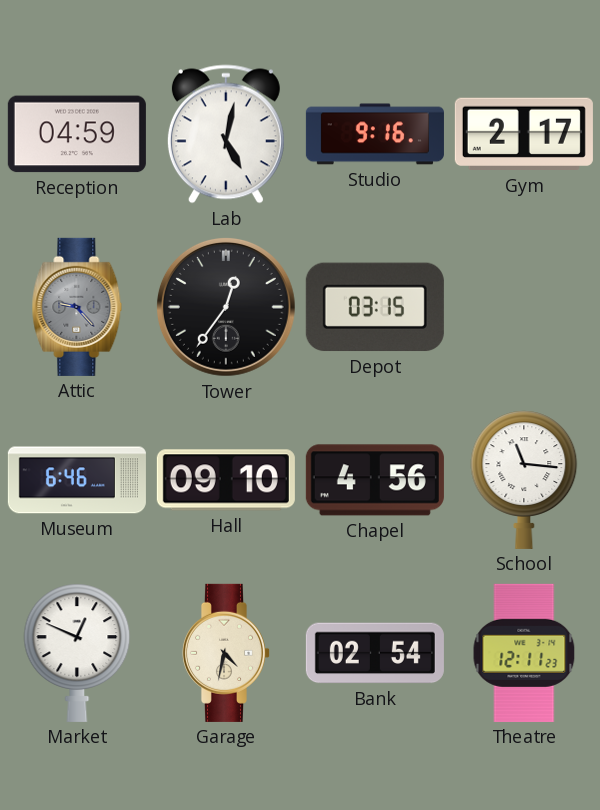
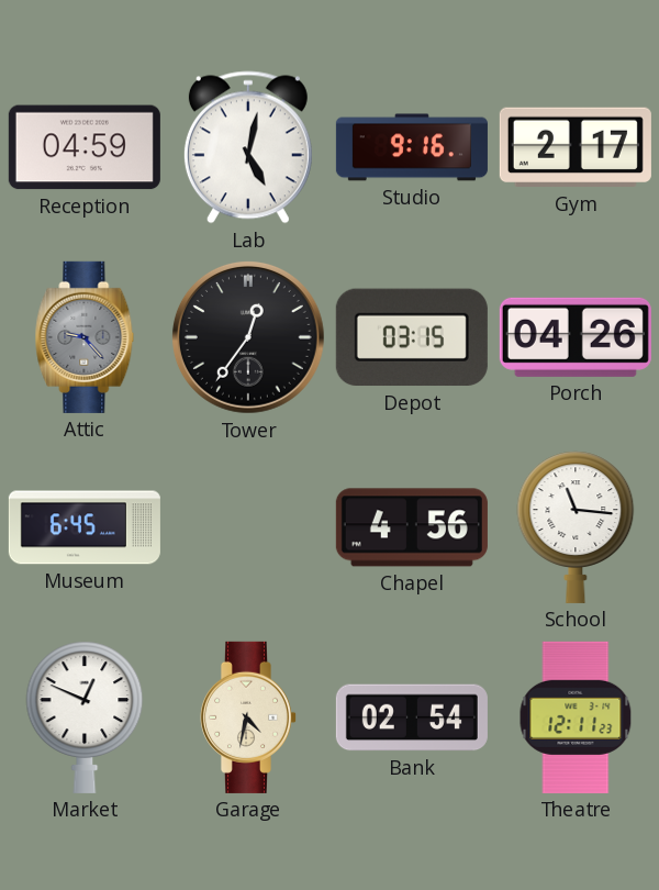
Porch: none -> 04:26
Museum: 6:46 -> 6:45
Hall: 09:10 -> none
